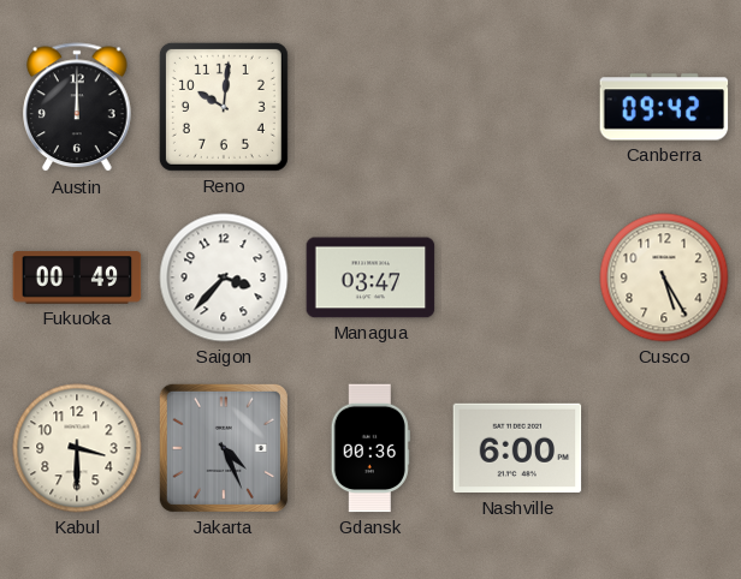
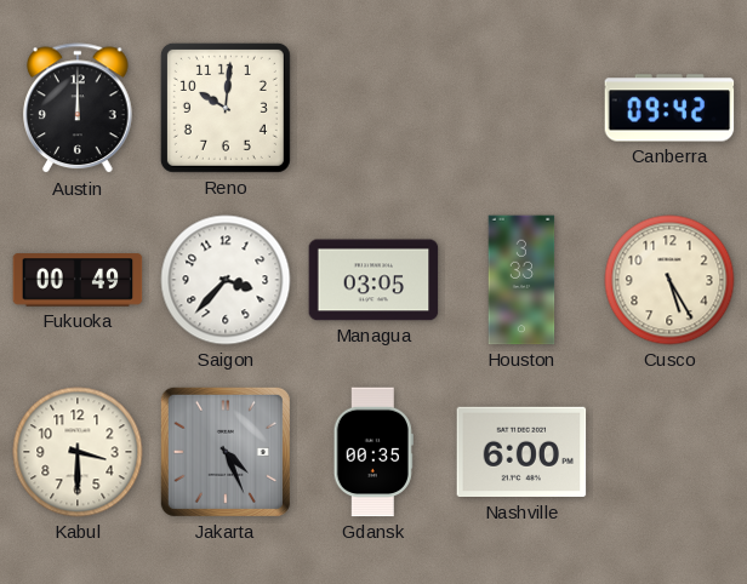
Managua: 03:47 -> 03:05
Houston: none -> 3:33
Gdansk: 00:36 -> 00:35
